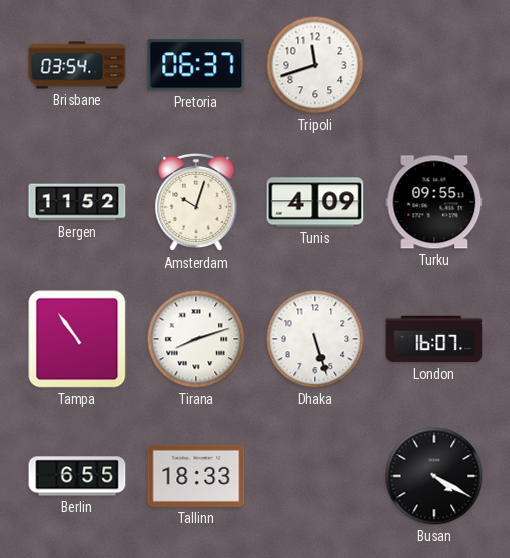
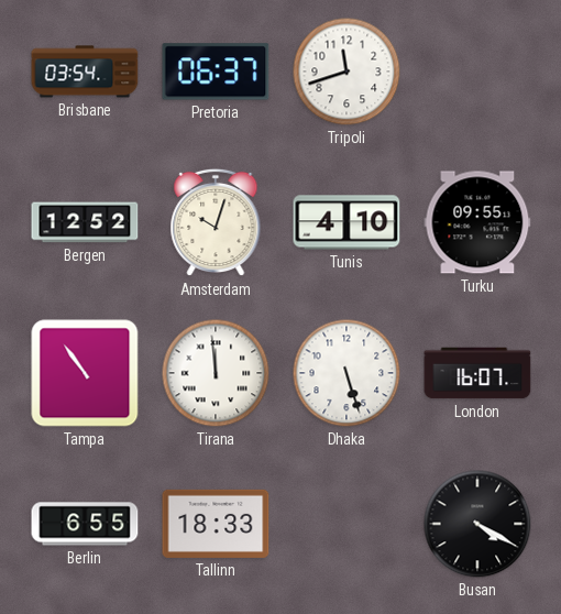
Bergen: 11:52 -> 12:52
Tunis: 4:09 -> 4:10
Tirana: 8:12 -> 11:59
